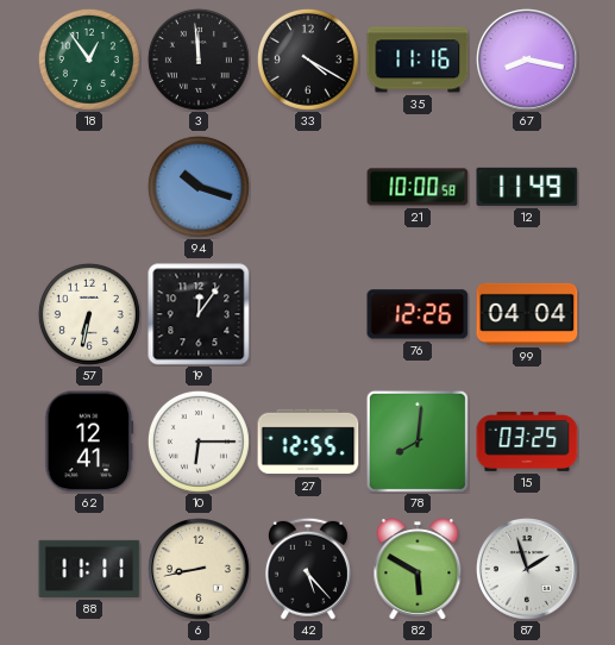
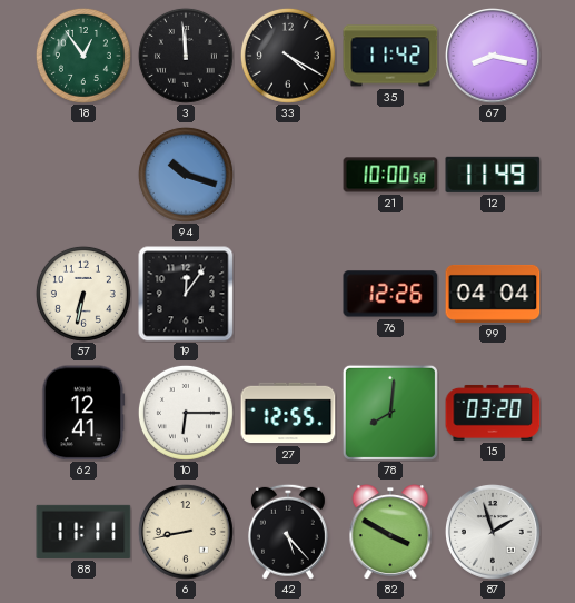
35: 11:16 -> 11:42
15: 03:25 -> 03:20
82: 5:50 -> 3:50
